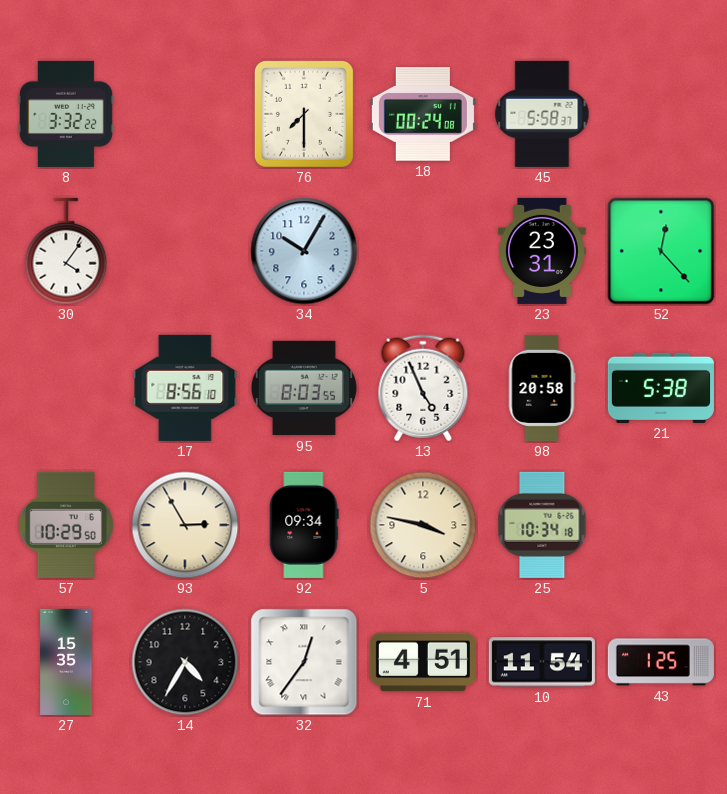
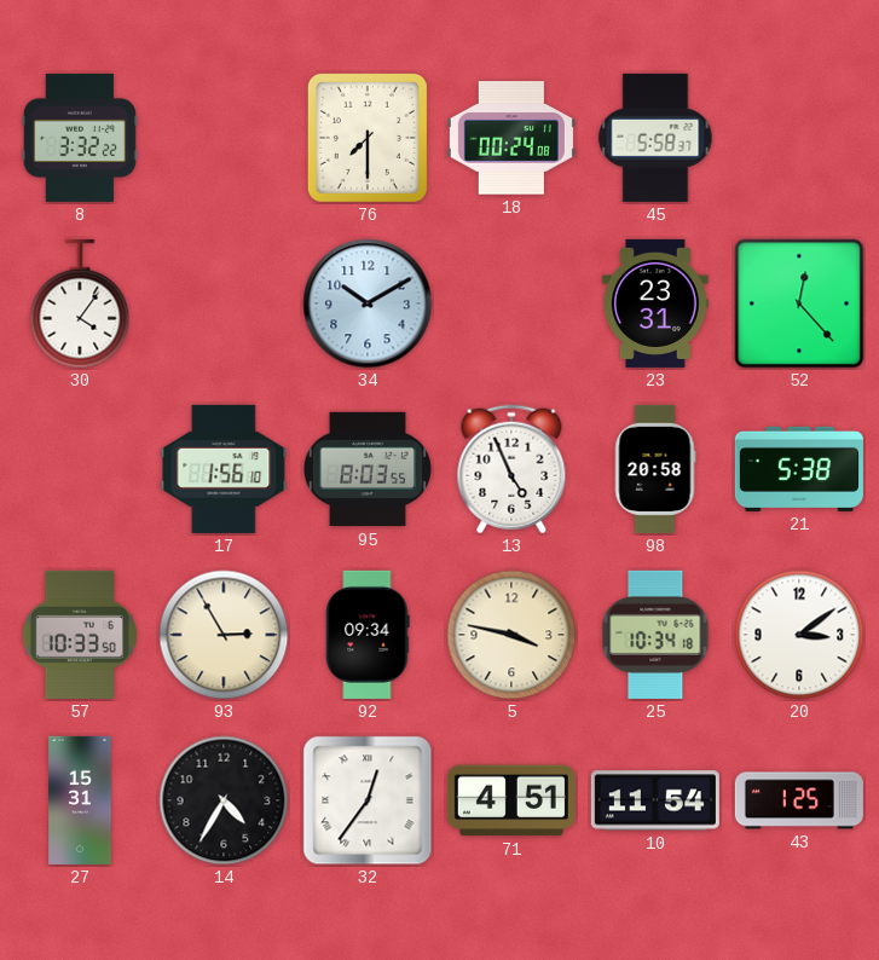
34: 10:05 -> 10:10
17: 8:56 -> 1:56
57: 10:29 -> 10:33
20: none -> 3:09
27: 15:35 -> 15:31
